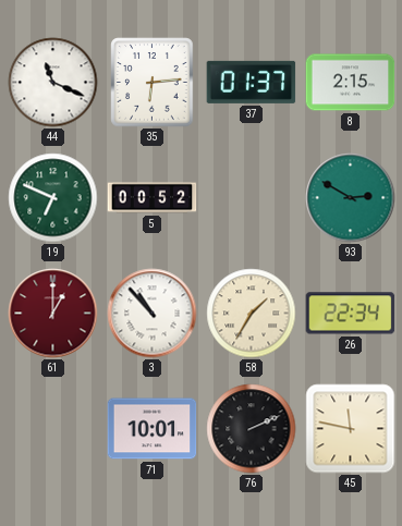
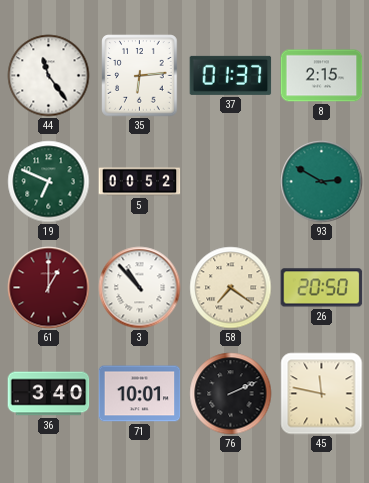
44: 11:19 -> 11:24
58: 1:35 -> 7:21
26: 22:34 -> 20:50
36: none -> 3:40
